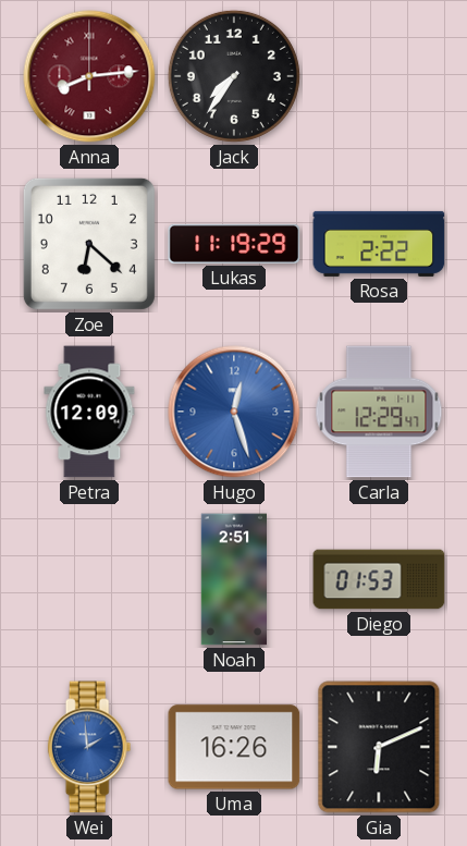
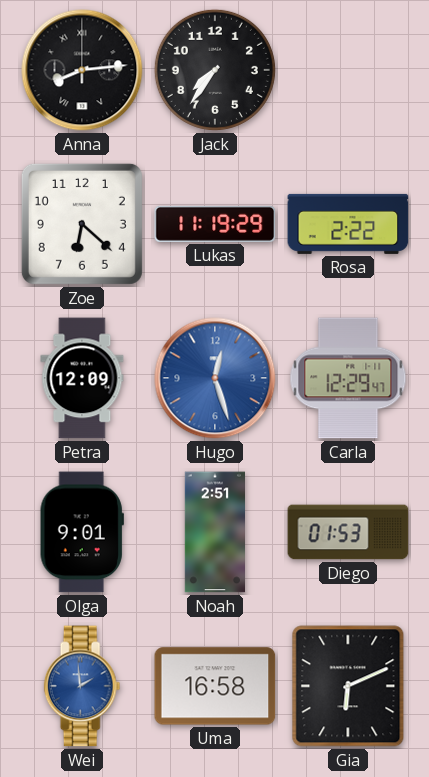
Anna dial: burgundy -> black
Olga: none -> 9:01
Uma: 16:26 -> 16:58
